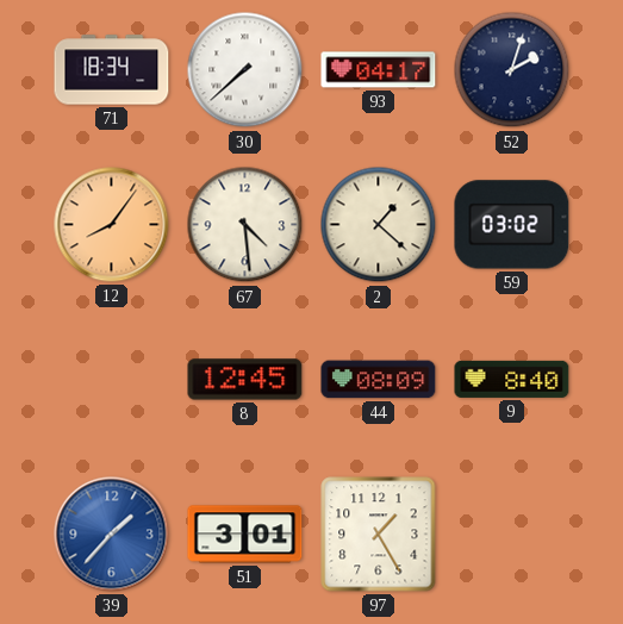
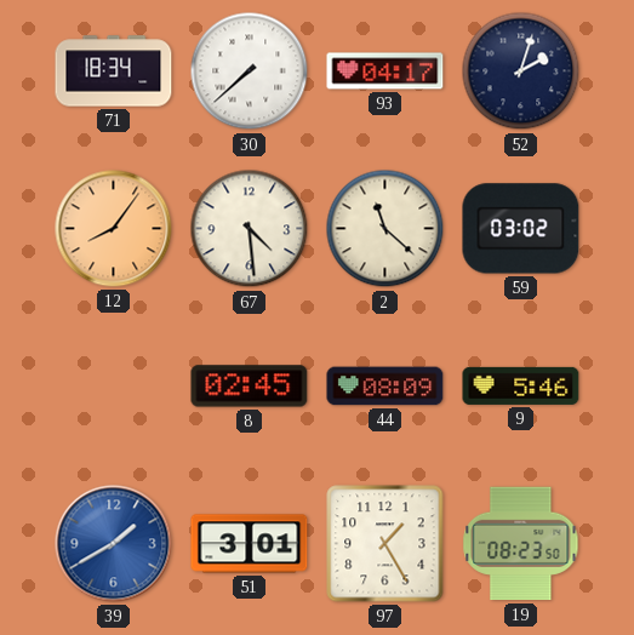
2: 1:22 -> 11:22
8: 12:45 -> 02:45
9: 8:40 -> 5:46
39: 1:37 -> 1:40
19: none -> 08:23
